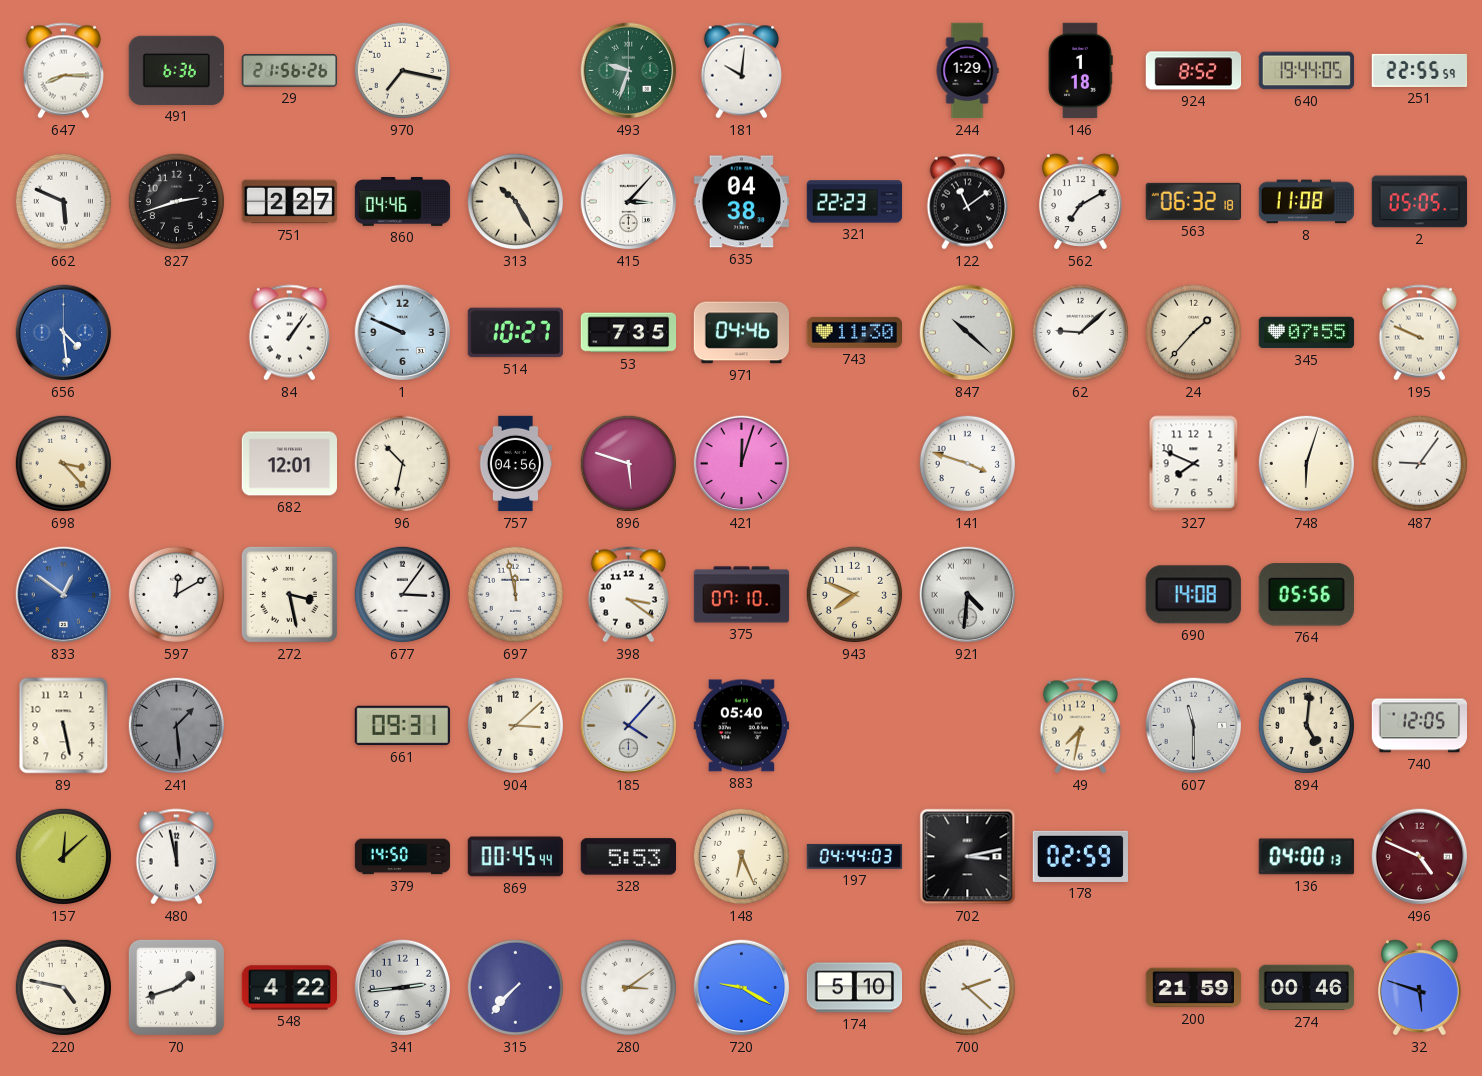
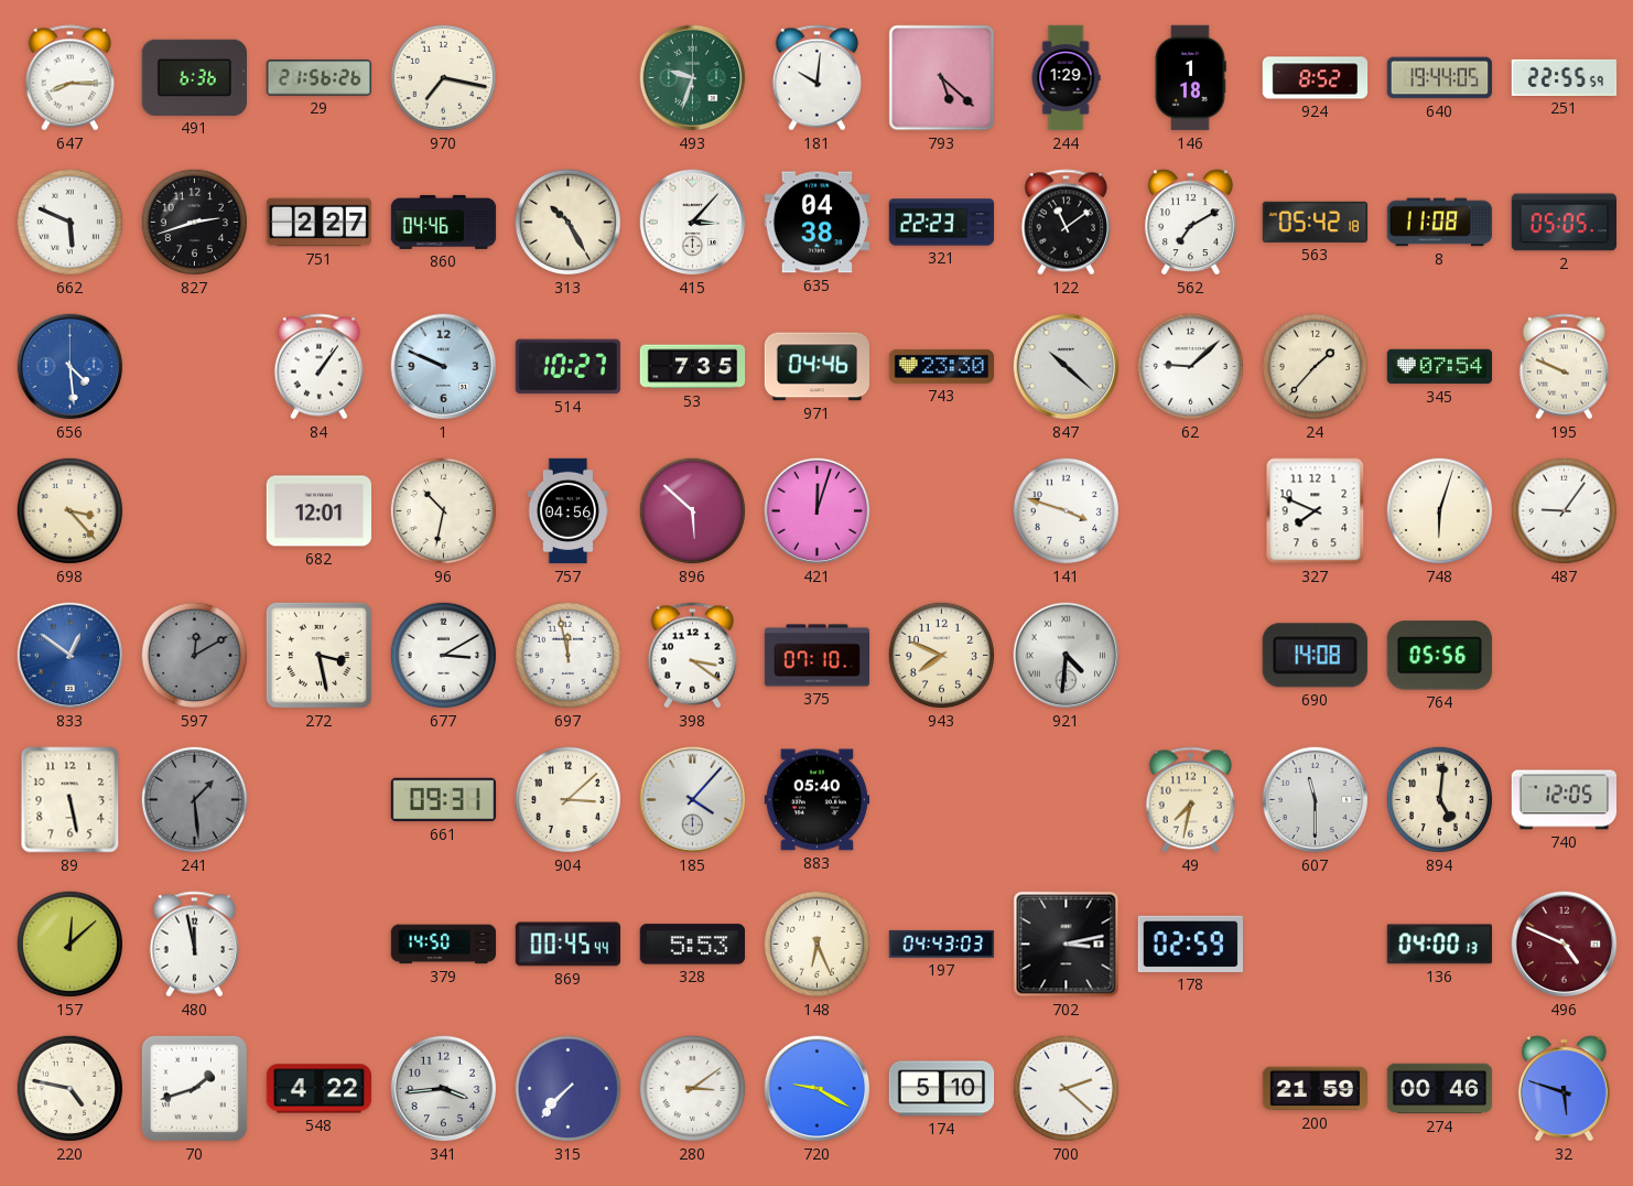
793: none -> 5:22
563: 06:32 -> 05:42
743: 11:30 -> 23:30
345: 07:55 -> 07:54
896: 5:48 -> 5:52
597 dial: white -> grey
677: 3:06 -> 3:10
197: 04:44 -> 04:43
341: 2:44 -> 3:44
